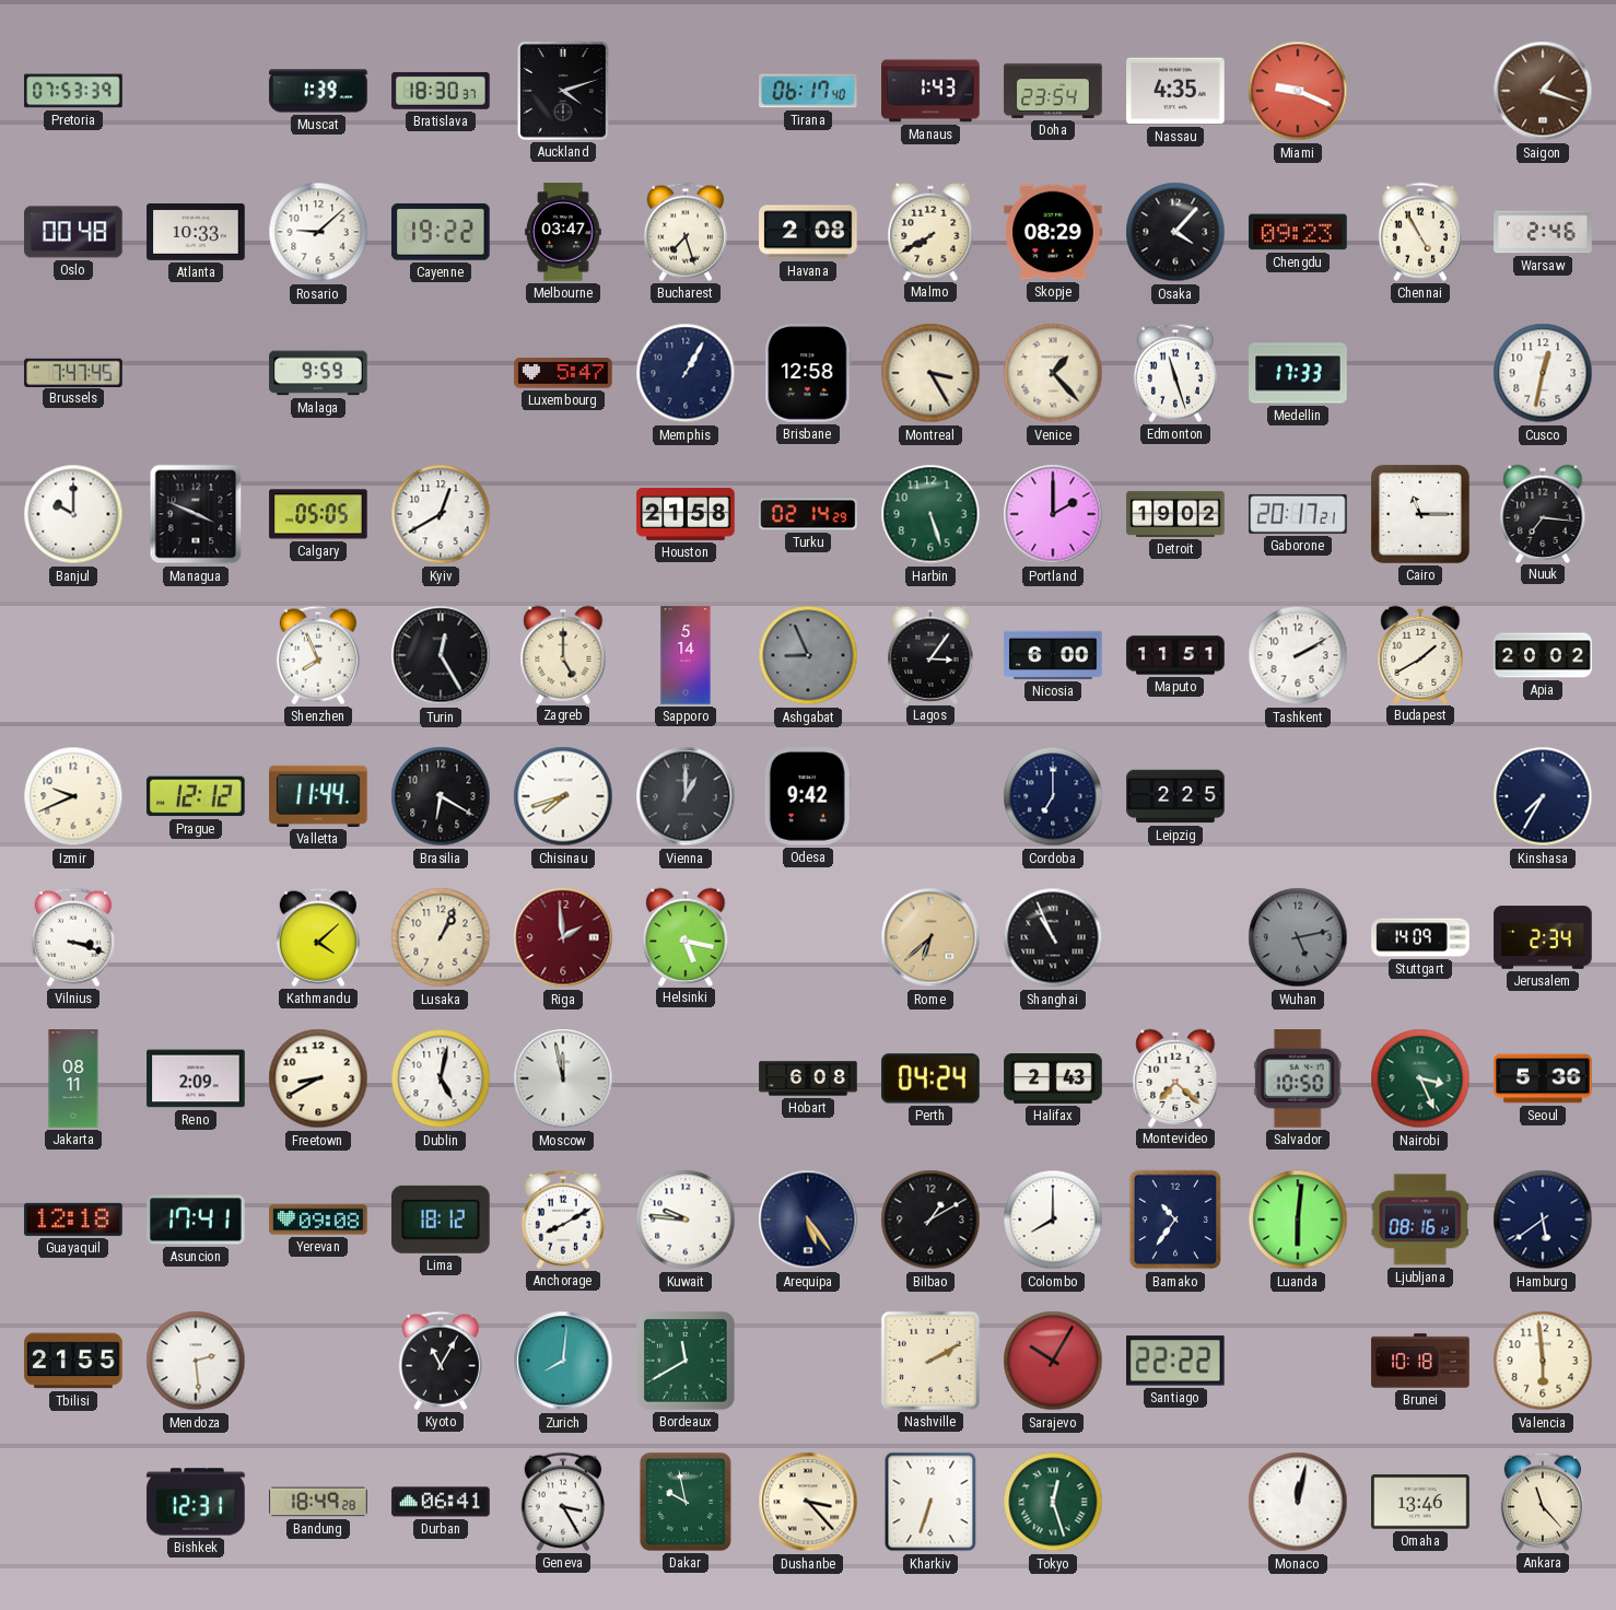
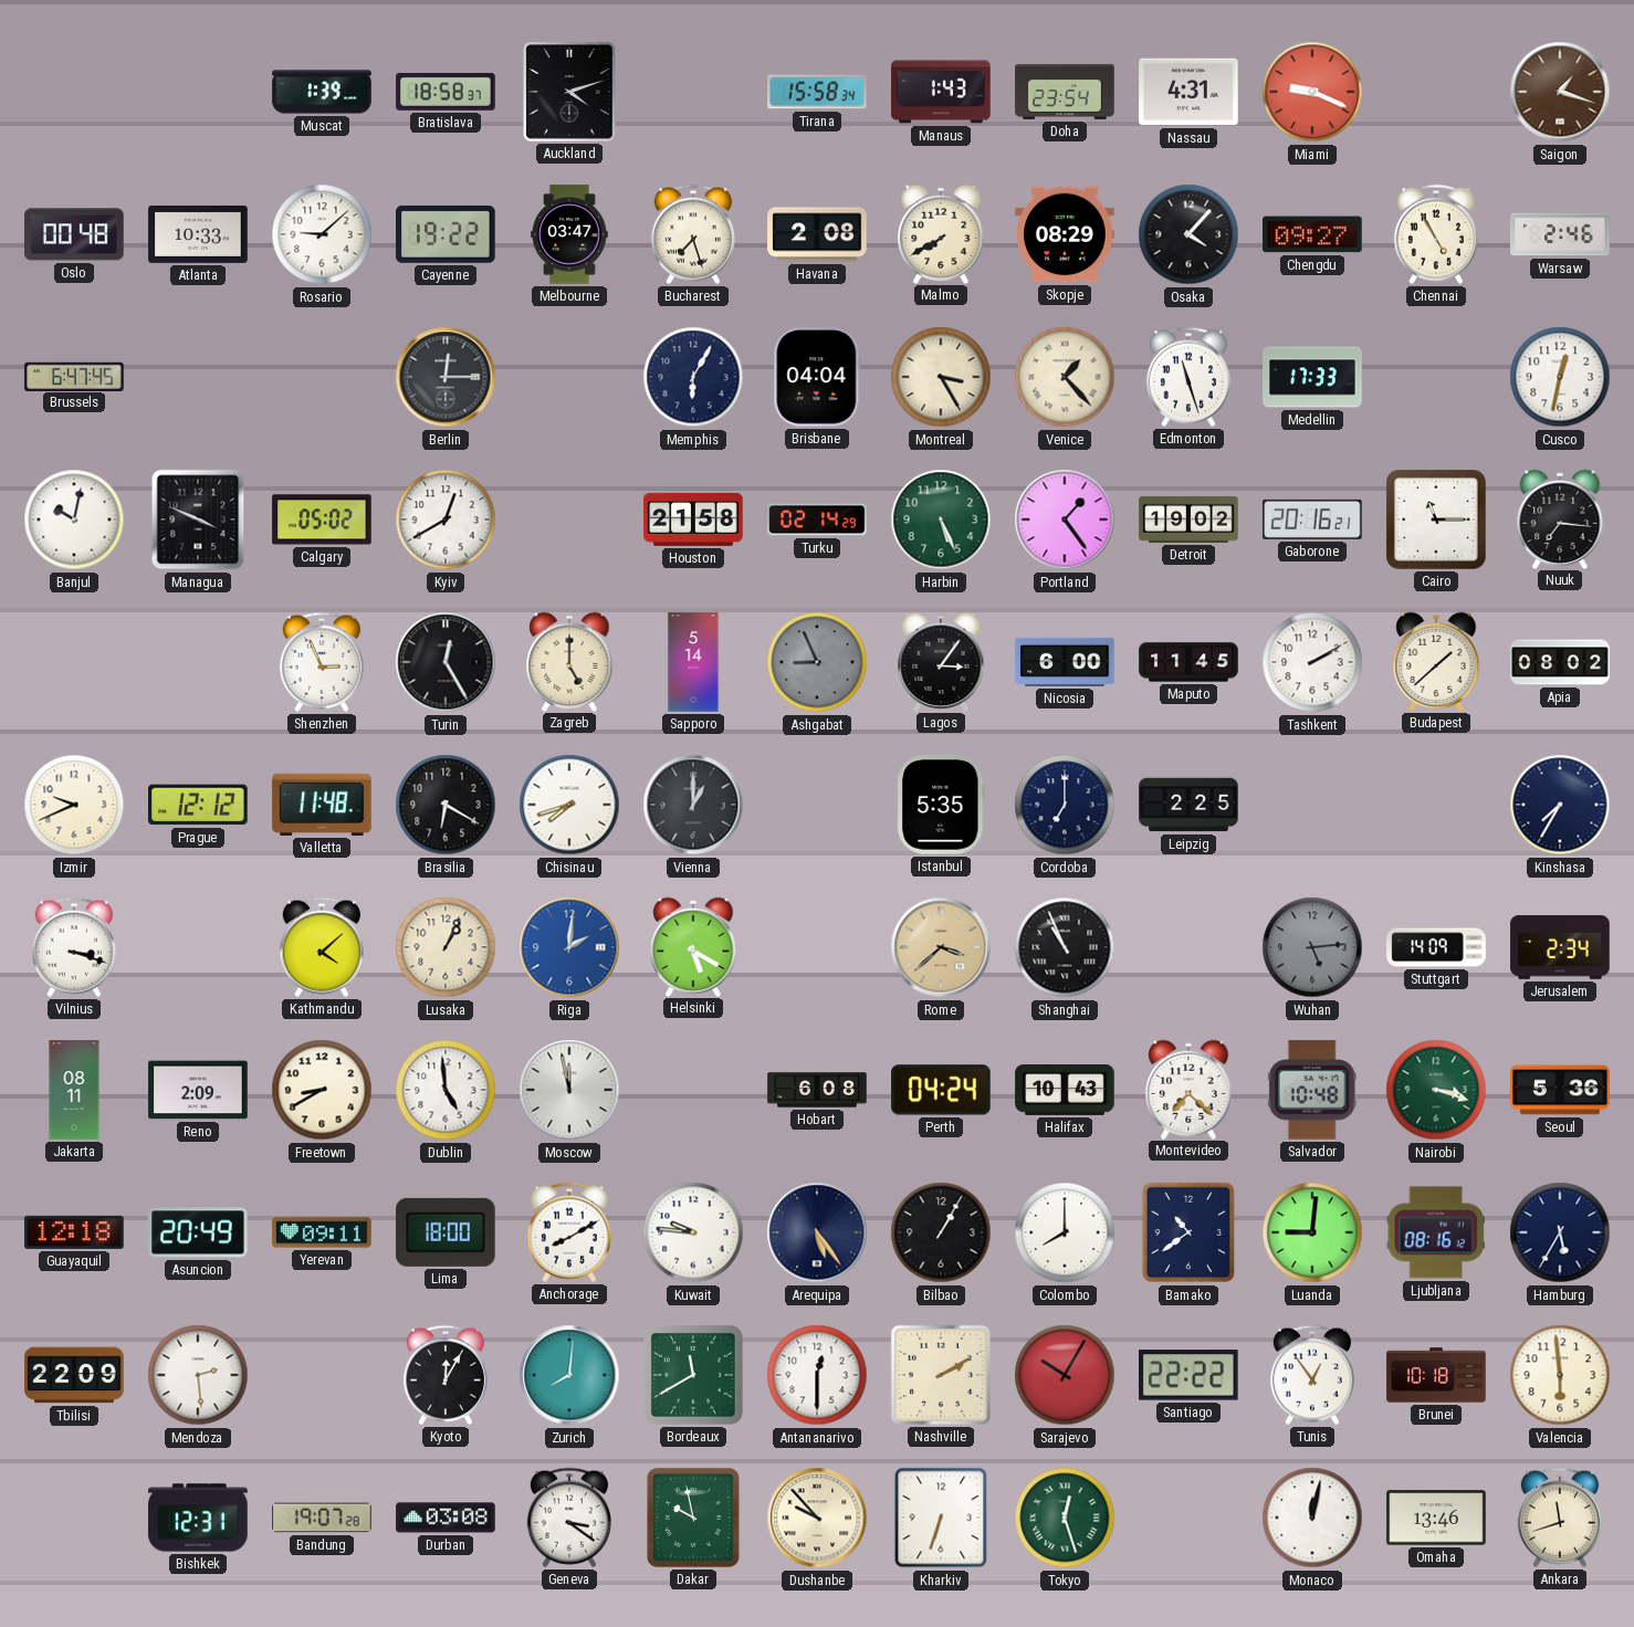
Pretoria: 07:53 -> none
Bratislava: 18:30 -> 18:58
Tirana: 06:17 -> 15:58
Nassau: 4:35 -> 4:31
Chengdu: 09:23 -> 09:27
Brussels: 7:47 -> 6:47
Malaga: 9:59 -> none
Berlin: none -> 12:15
Luxembourg: 5:47 -> none
Memphis: 1:05 -> 6:05
Brisbane: 12:58 -> 04:04
Banjul: 10:00 -> 10:02
Calgary: 05:05 -> 05:02
Harbin: 5:27 -> 5:26
Portland: 2:00 -> 1:24
Gaborone: 20:17 -> 20:16
Shenzhen: 7:56 -> 2:56
Maputo: 11:51 -> 11:45
Budapest: 1:40 -> 1:38
Apia: 20:02 -> 08:02
Valletta: 11:44 -> 11:48
Odesa: 9:42 -> none
Istanbul: none -> 5:35
Riga: 1:59 -> 2:01
Riga dial: burgundy -> blue
Helsinki: 5:17 -> 5:20
Rome: 6:38 -> 3:38
Wuhan: 5:13 -> 5:14
Dublin: 5:02 -> 4:59
Halifax: 2:43 -> 10:43
Salvador: 10:50 -> 10:48
Nairobi: 3:26 -> 3:18
Asuncion: 17:41 -> 20:49
Yerevan: 09:08 -> 09:11
Lima: 18:12 -> 18:00
Bilbao: 1:10 -> 1:05
Bamako: 10:36 -> 10:39
Luanda: 6:01 -> 9:01
Hamburg: 5:39 -> 5:35
Tbilisi: 21:55 -> 22:09
Kyoto: 11:05 -> 12:05
Antananarivo: none -> 12:30
Tunis: none -> 12:54
Bandung: 18:49 -> 19:07
Durban: 06:41 -> 03:08
Geneva: 3:25 -> 3:21
Dushanbe: 3:23 -> 9:53
Ankara: 11:23 -> 11:42
